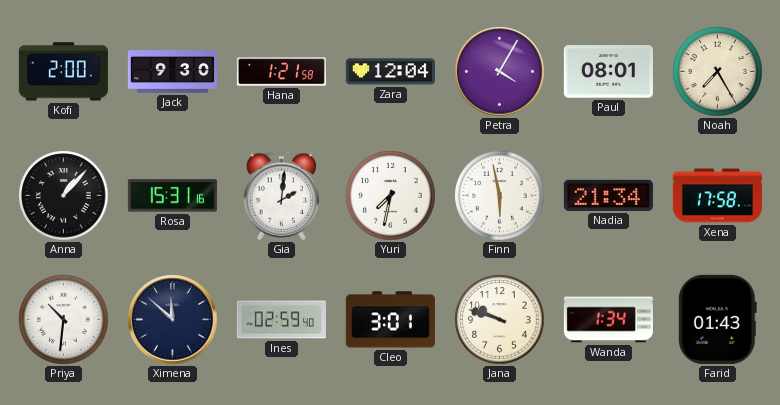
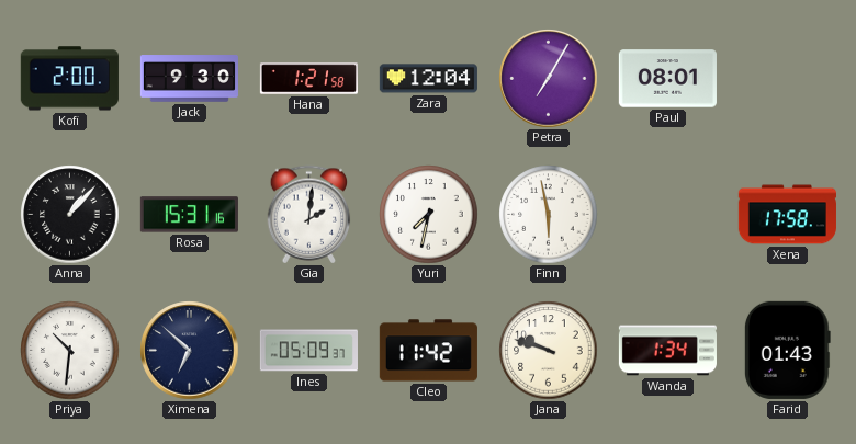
Petra: 4:05 -> 7:05
Noah: 7:25 -> none
Nadia: 21:34 -> none
Ximena: 11:52 -> 6:52
Ines: 02:59 -> 05:09
Cleo: 3:01 -> 11:42
